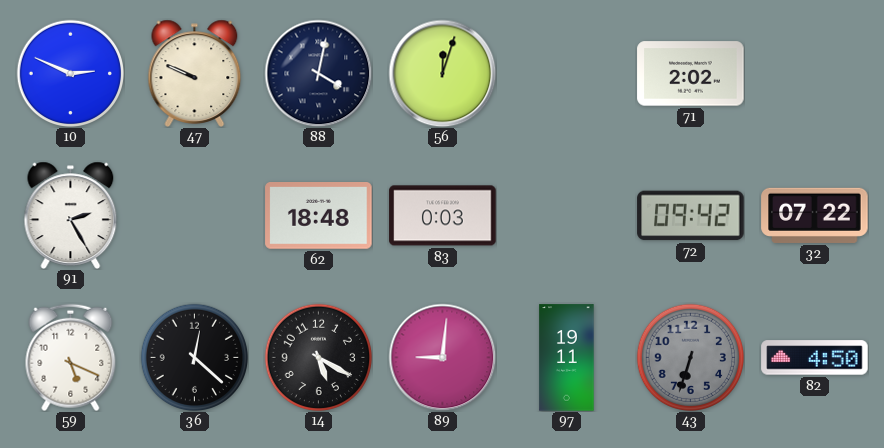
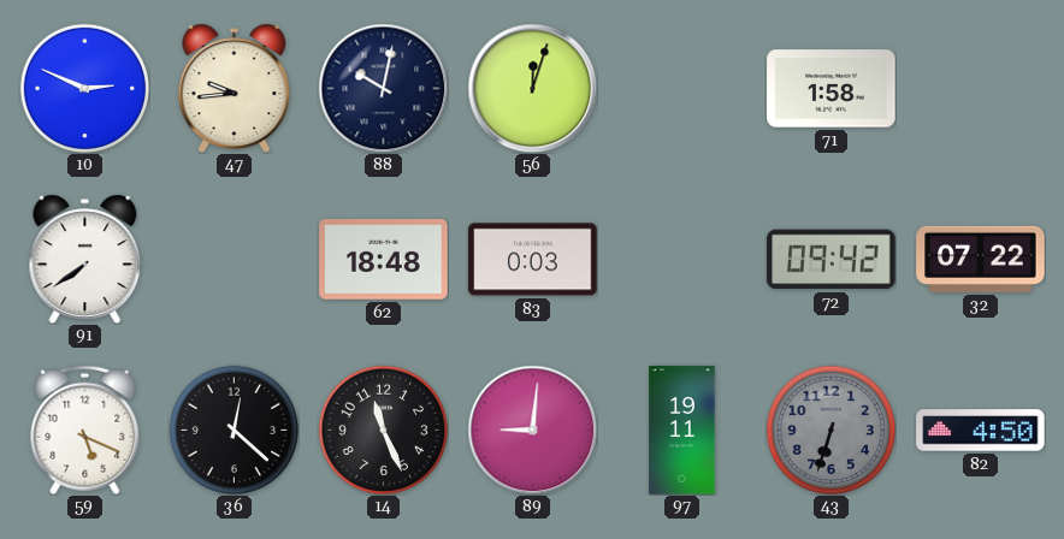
47: 9:49 -> 9:44
88: 4:02 -> 10:02
71: 2:02 -> 1:58
91: 2:25 -> 7:39
14: 5:20 -> 11:26
